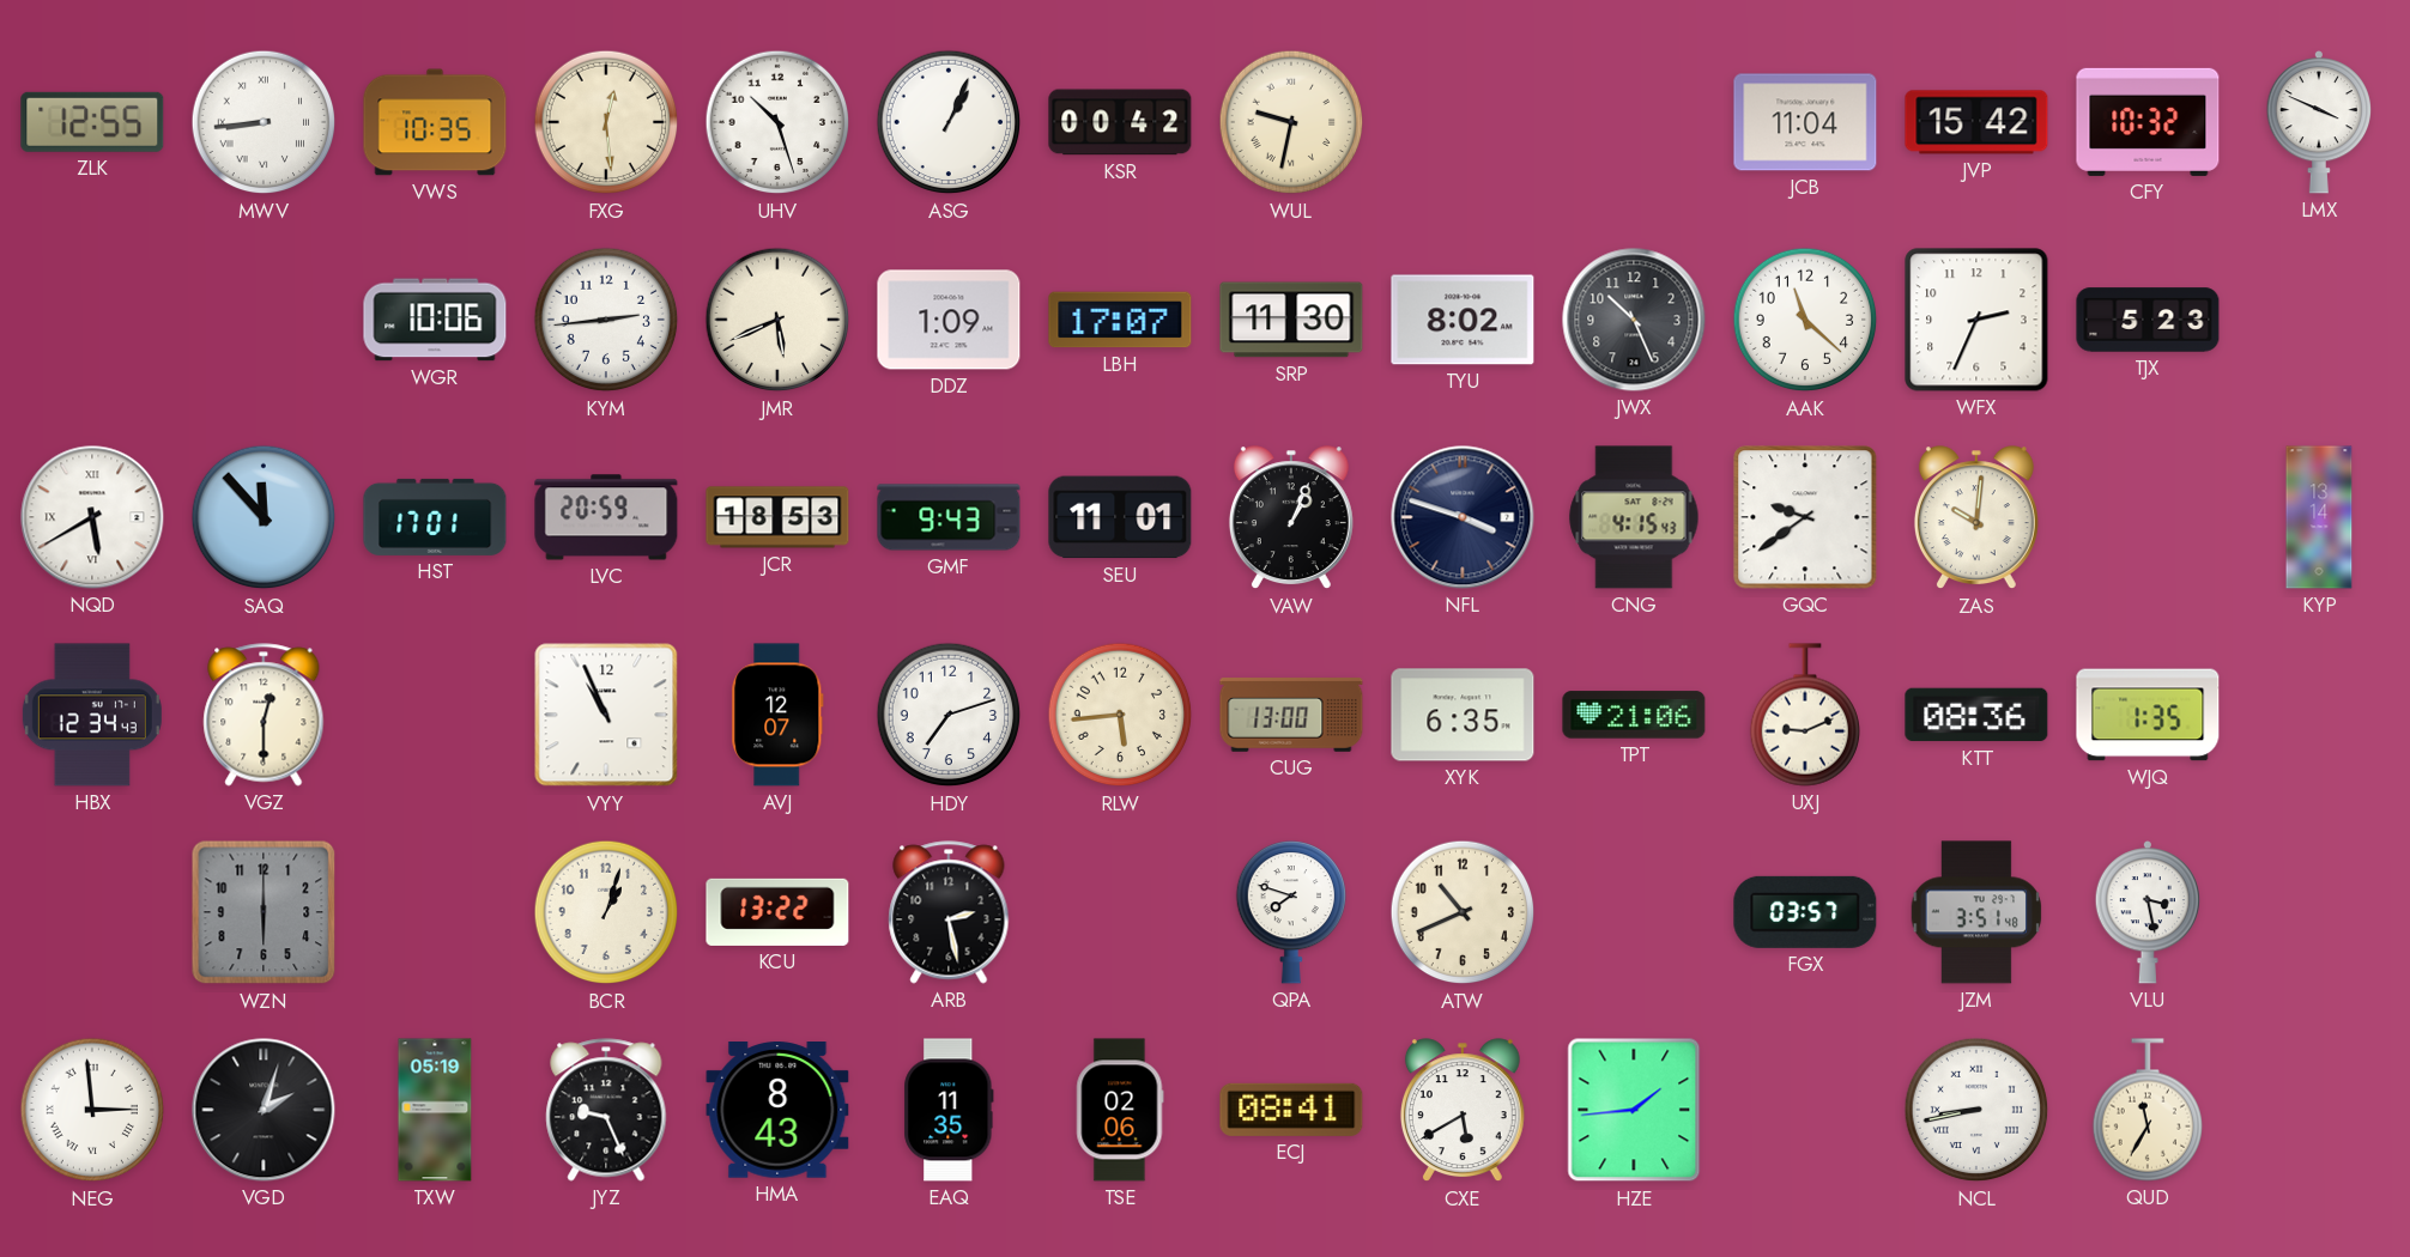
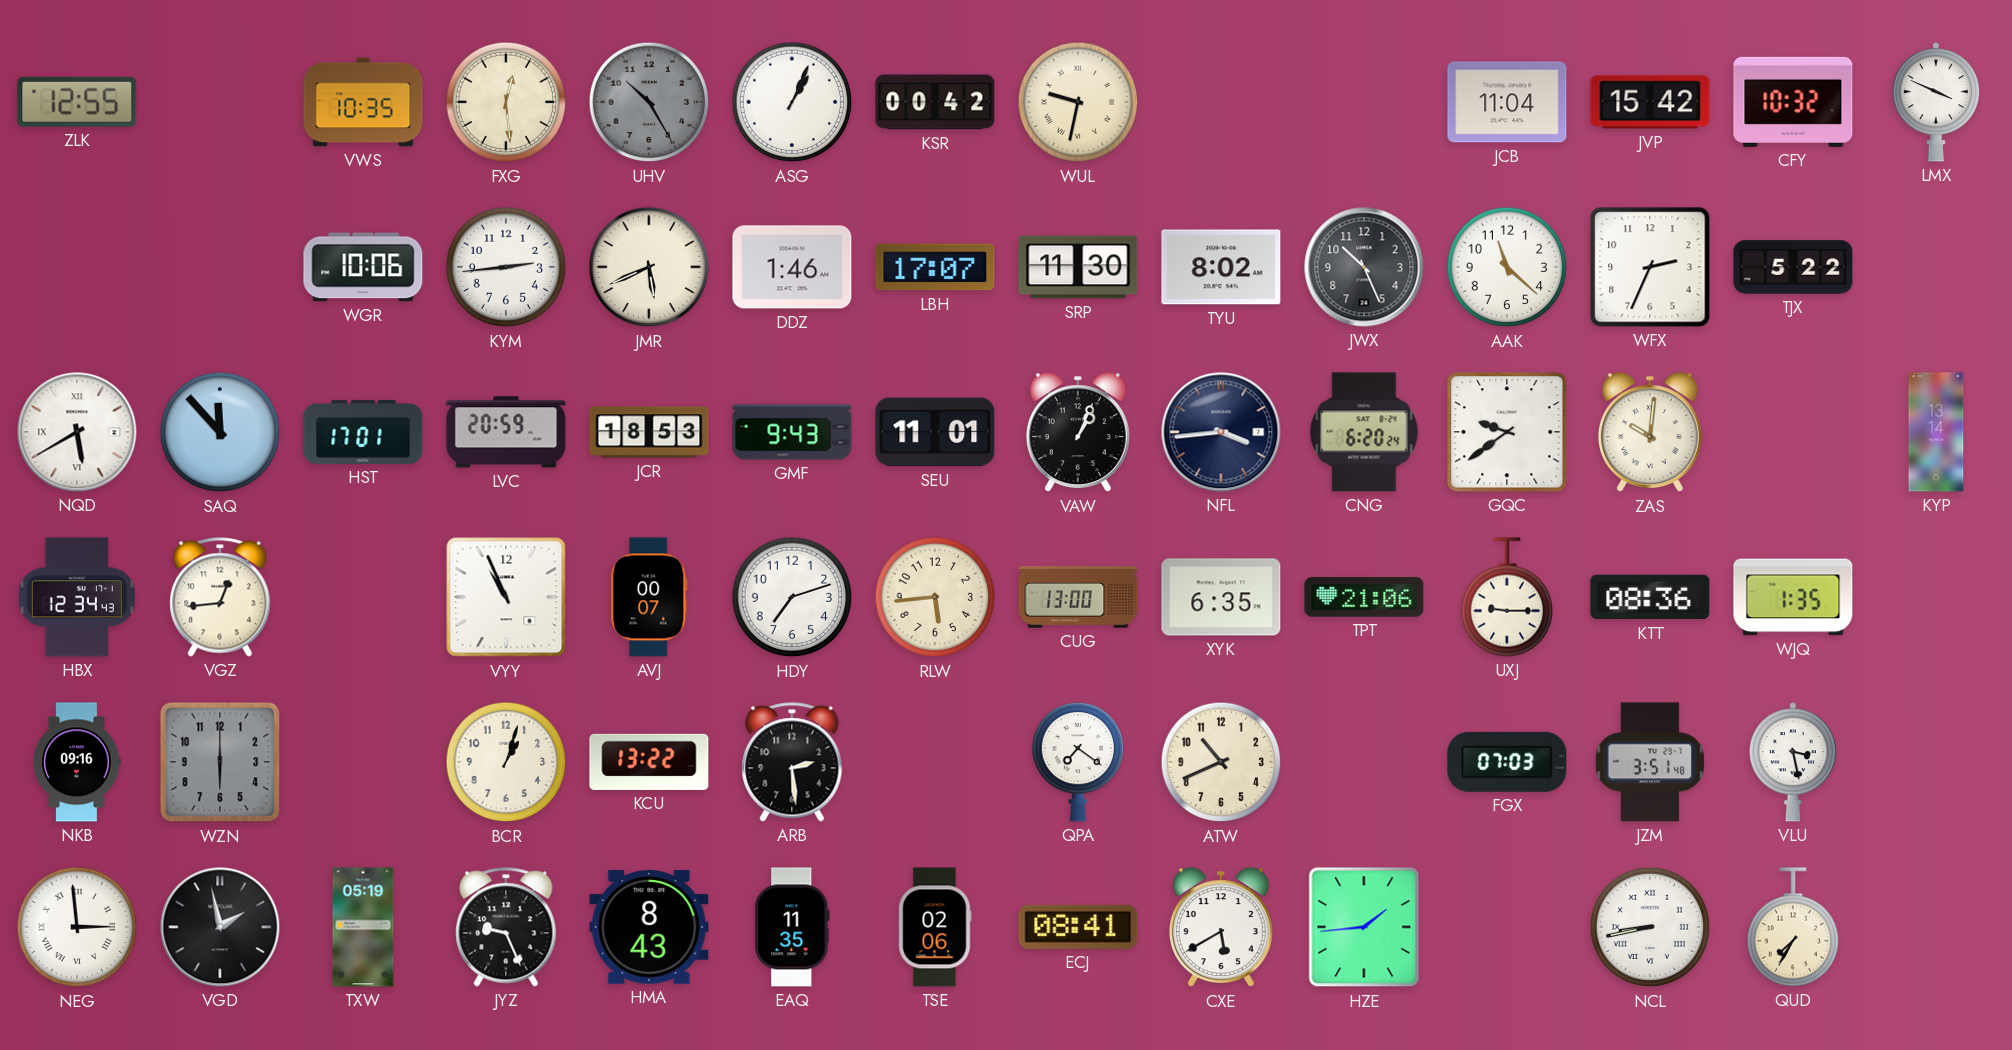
MWV: 8:44 -> none
UHV: 10:27 -> 10:25
UHV dial: white -> grey
DDZ: 1:09 -> 1:46
TJX: 5:23 -> 5:22
NFL: 3:48 -> 3:44
CNG: 4:15 -> 6:20
VGZ: 12:30 -> 12:44
AVJ: 12:07 -> 00:07
UXJ: 9:11 -> 9:15
NKB: none -> 09:16
ARB: 2:28 -> 2:29
QPA: 7:48 -> 7:21
FGX: 03:57 -> 07:03
VGD: 2:03 -> 1:58
QUD: 11:35 -> 7:35
